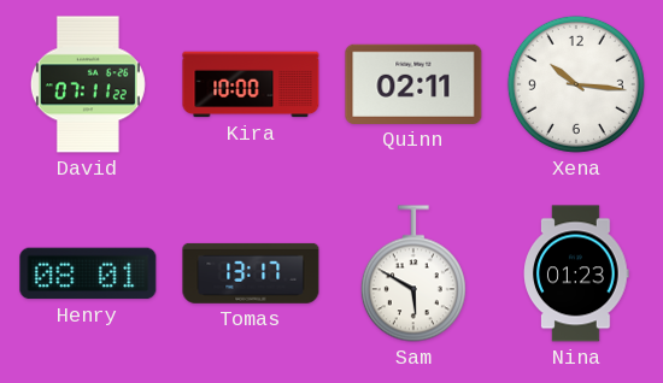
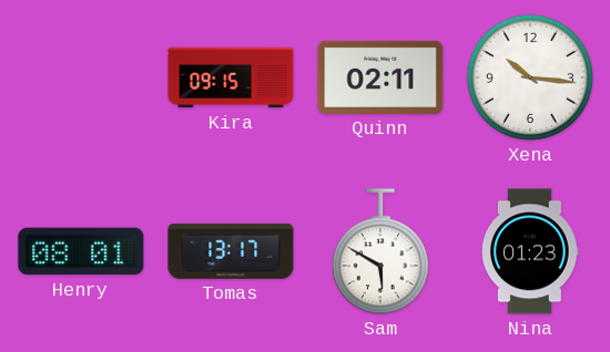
David: 07:11 -> none
Kira: 10:00 -> 09:15
